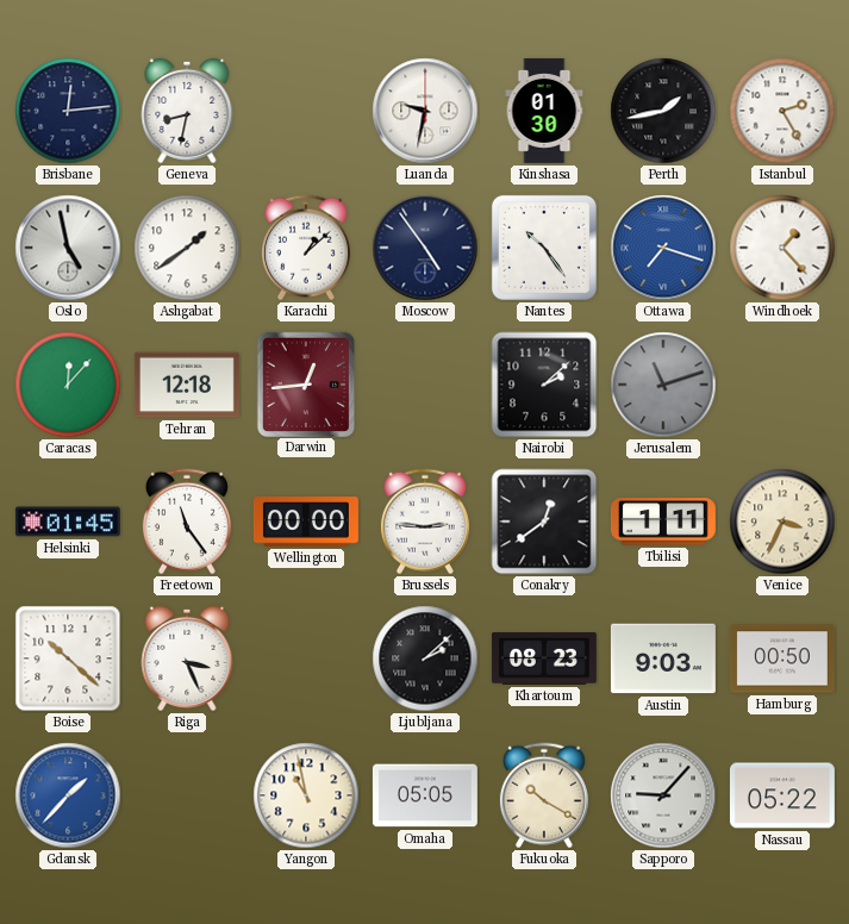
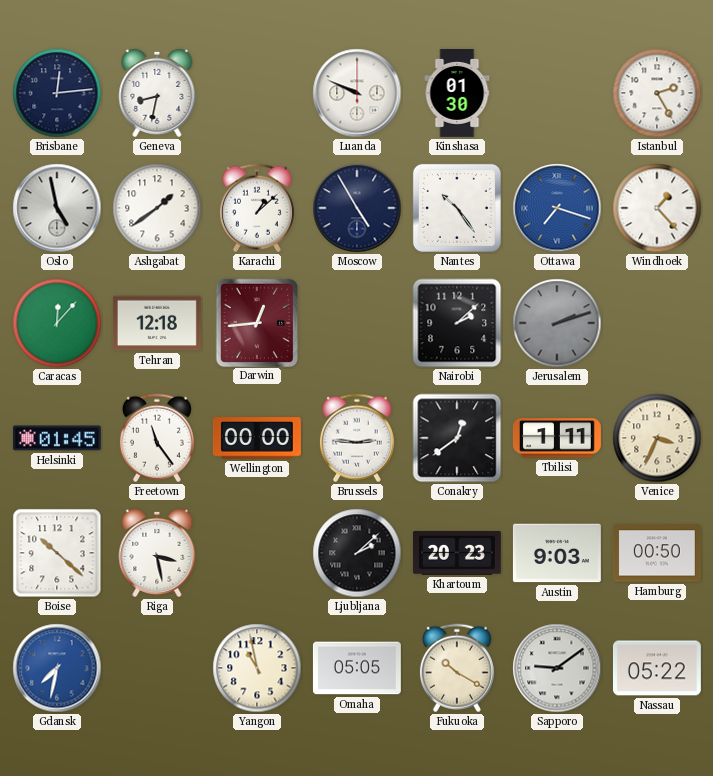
Luanda: 9:32 -> 9:49
Perth: 1:43 -> none
Moscow: 4:54 -> 4:55
Jerusalem: 11:12 -> 2:12
Riga: 3:26 -> 3:28
Khartoum: 08:23 -> 20:23
Gdansk: 1:37 -> 7:32
Sapporo: 9:07 -> 9:09
